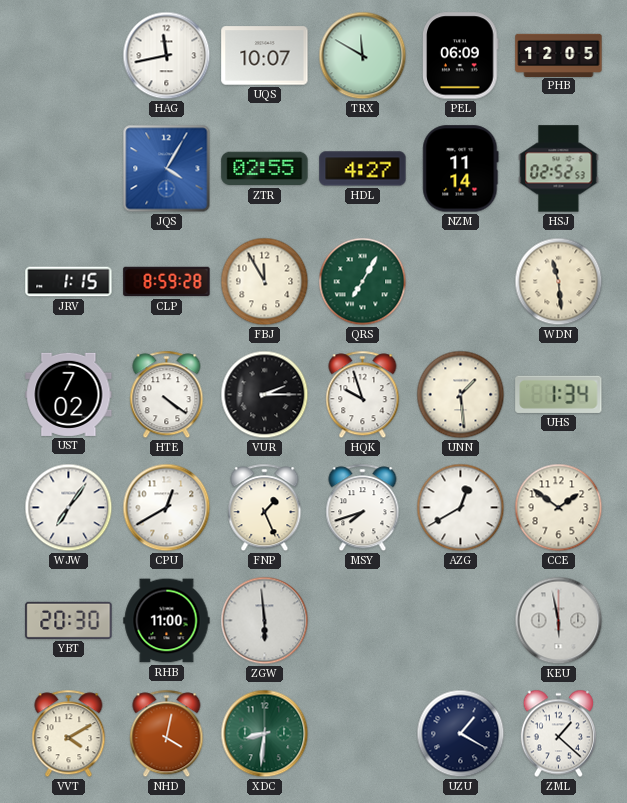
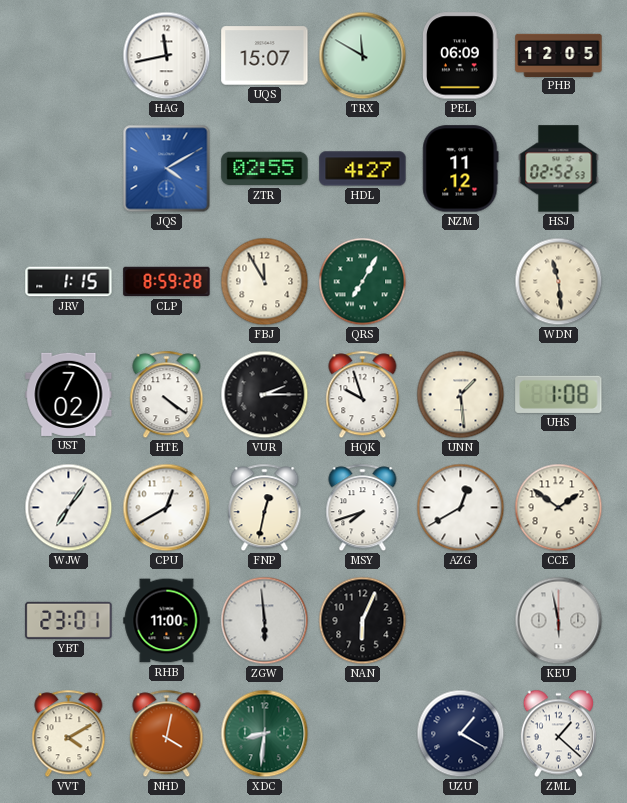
UQS: 10:07 -> 15:07
JQS: 4:05 -> 4:10
NZM: 11:14 -> 11:12
UHS: 1:34 -> 1:08
FNP: 1:26 -> 12:32
YBT: 20:30 -> 23:01
NAN: none -> 6:04
